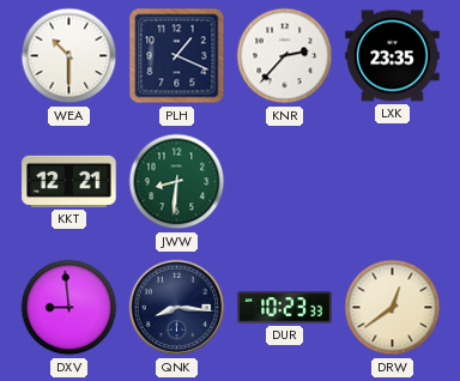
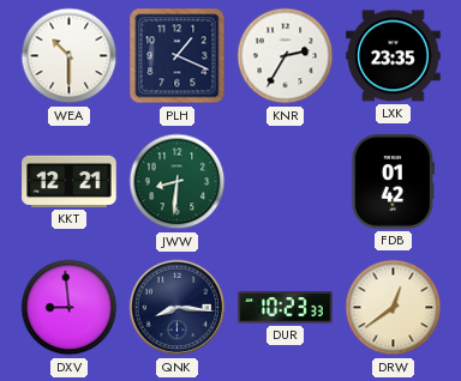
KNR: 2:37 -> 2:35
FDB: none -> 01:42
